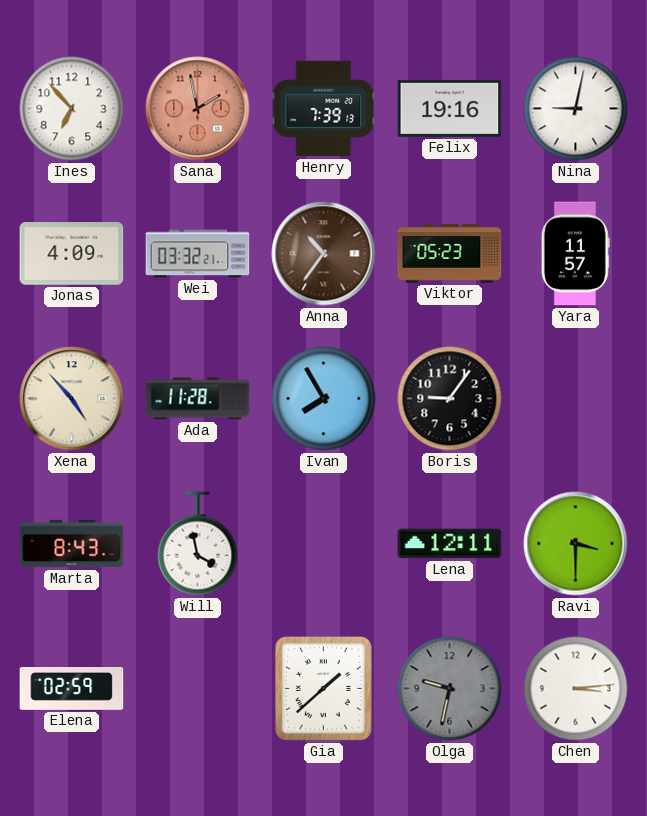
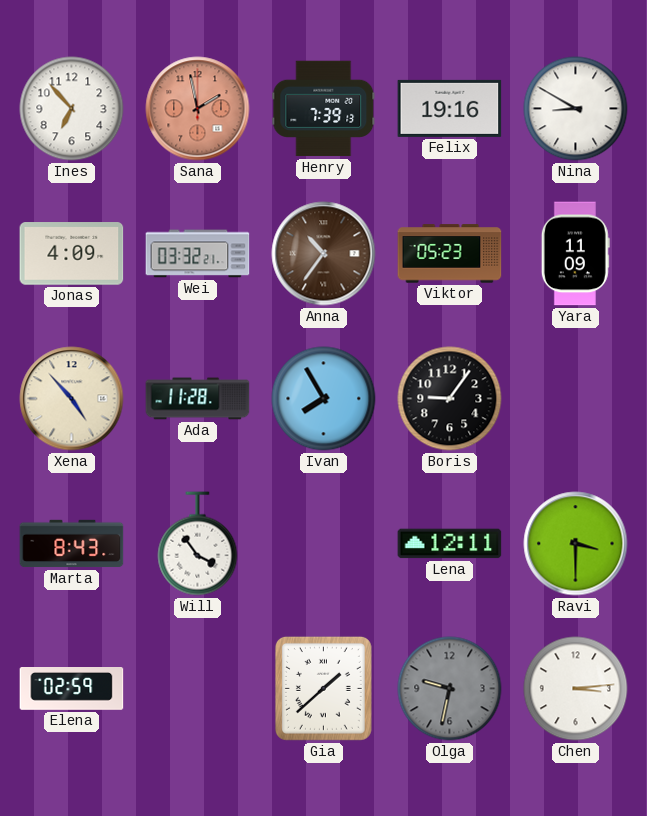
Nina: 9:02 -> 8:50
Yara: 11:57 -> 11:09
Will: 3:58 -> 3:54
